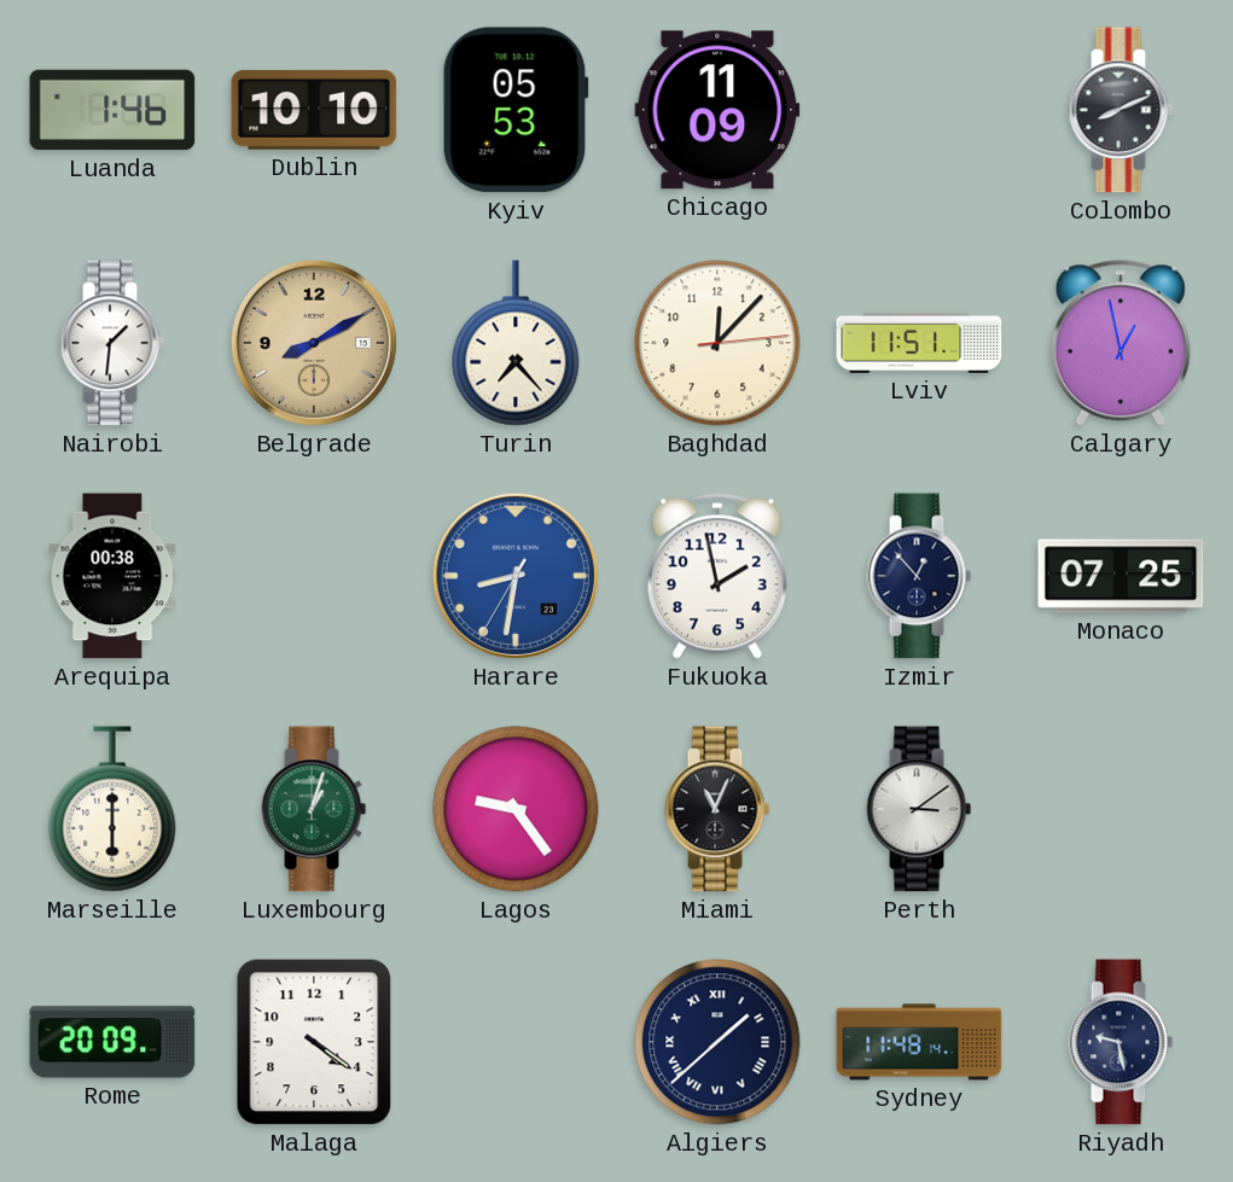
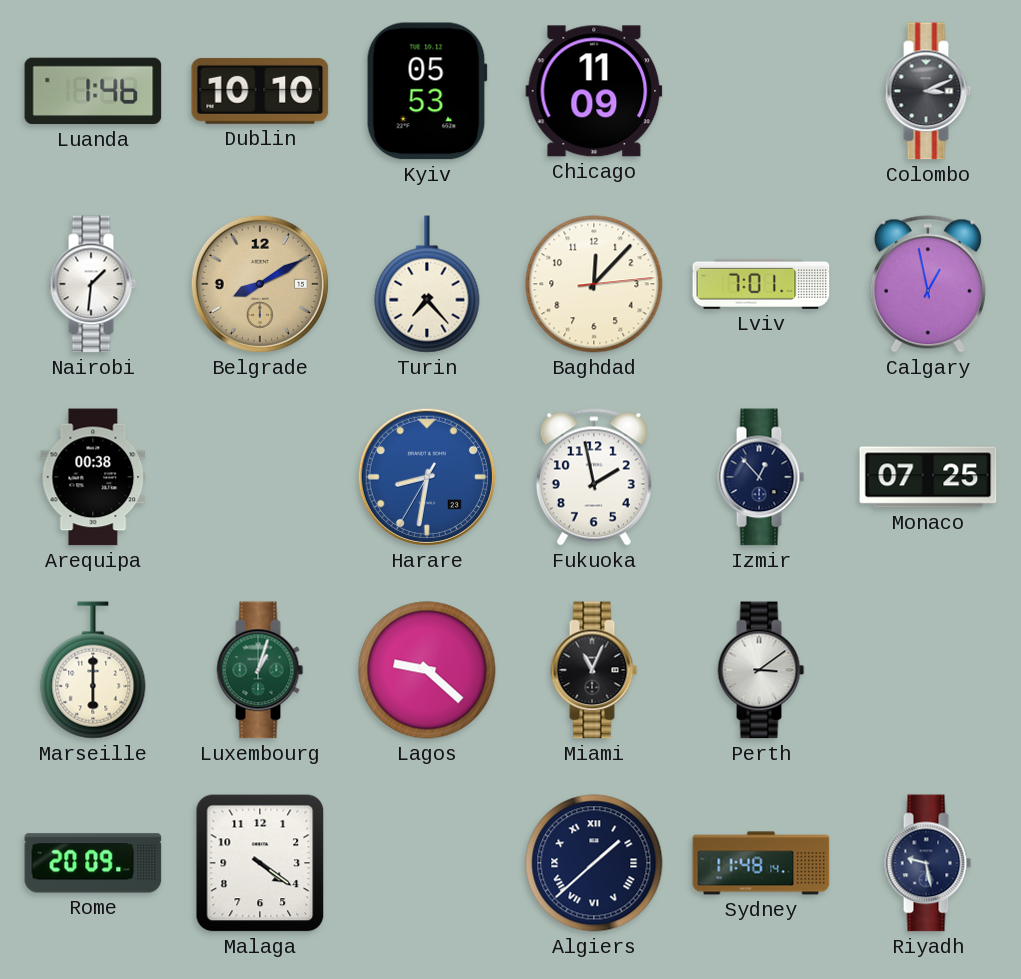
Colombo: 8:11 -> 3:11
Lviv: 11:51 -> 7:01
Lagos: 9:24 -> 9:22
